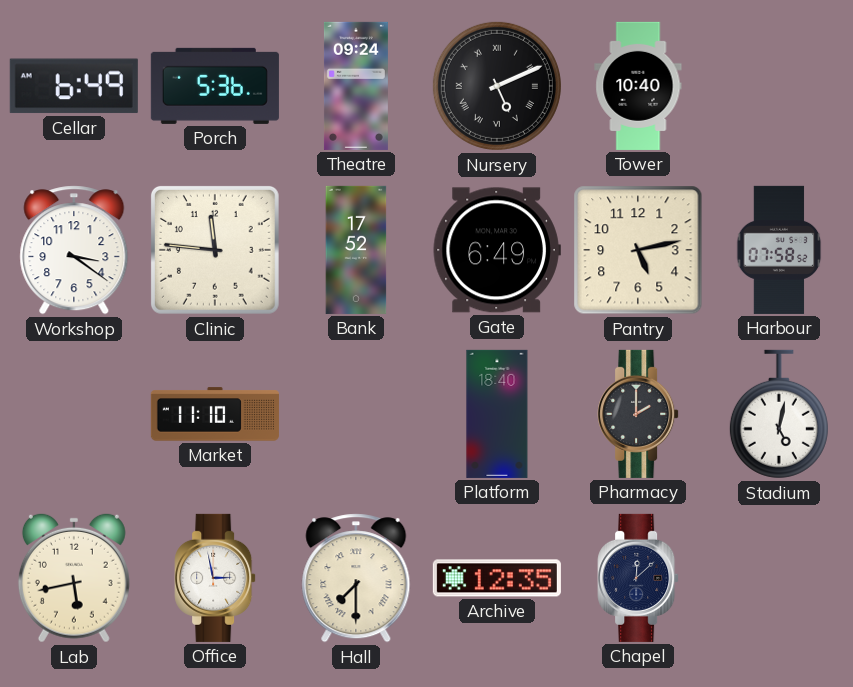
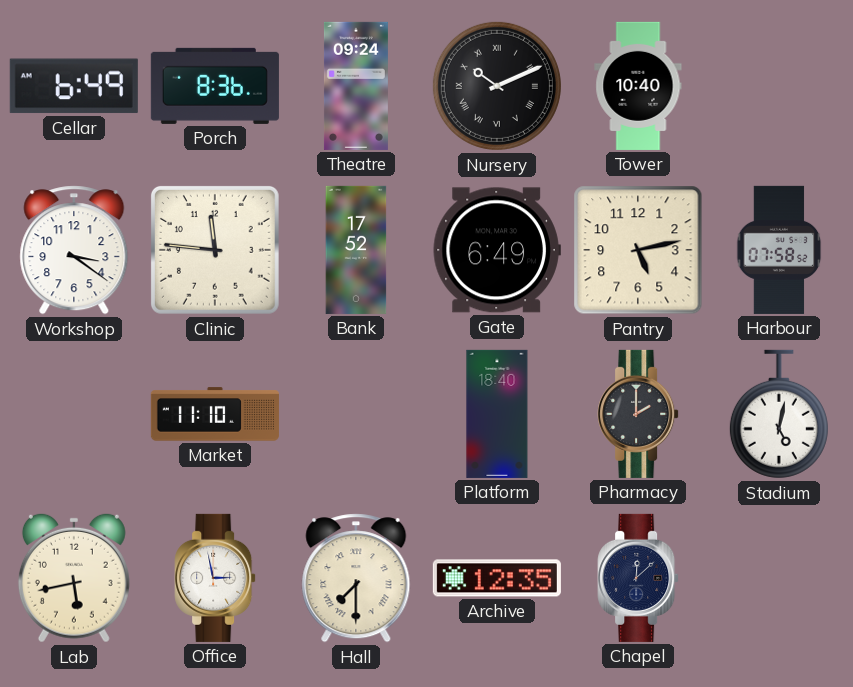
Porch: 5:36 -> 8:36
Nursery: 5:11 -> 10:11
